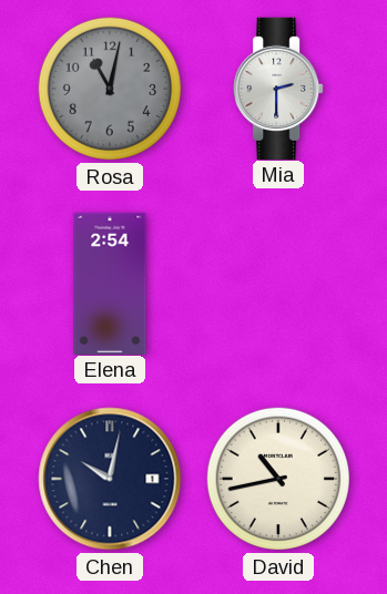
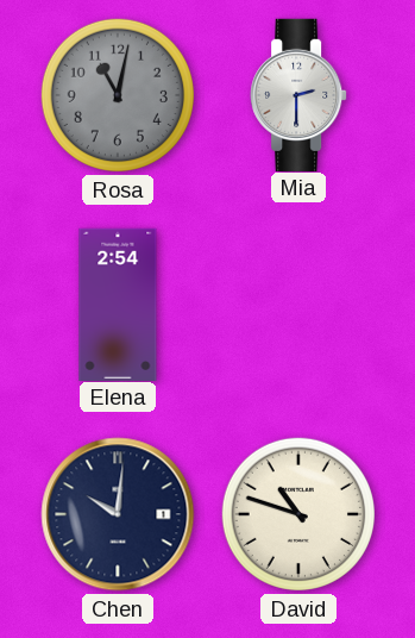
Chen: 10:02 -> 10:01
David: 10:43 -> 10:48
